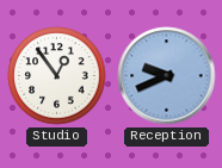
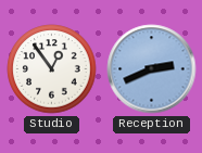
Reception: 9:41 -> 2:41
